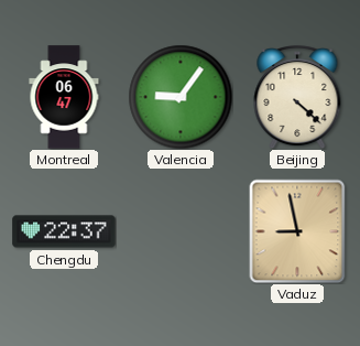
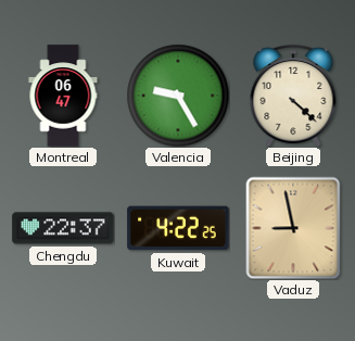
Valencia: 9:06 -> 9:25
Kuwait: none -> 4:22
